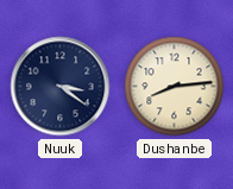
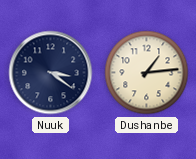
Dushanbe: 8:14 -> 1:14
